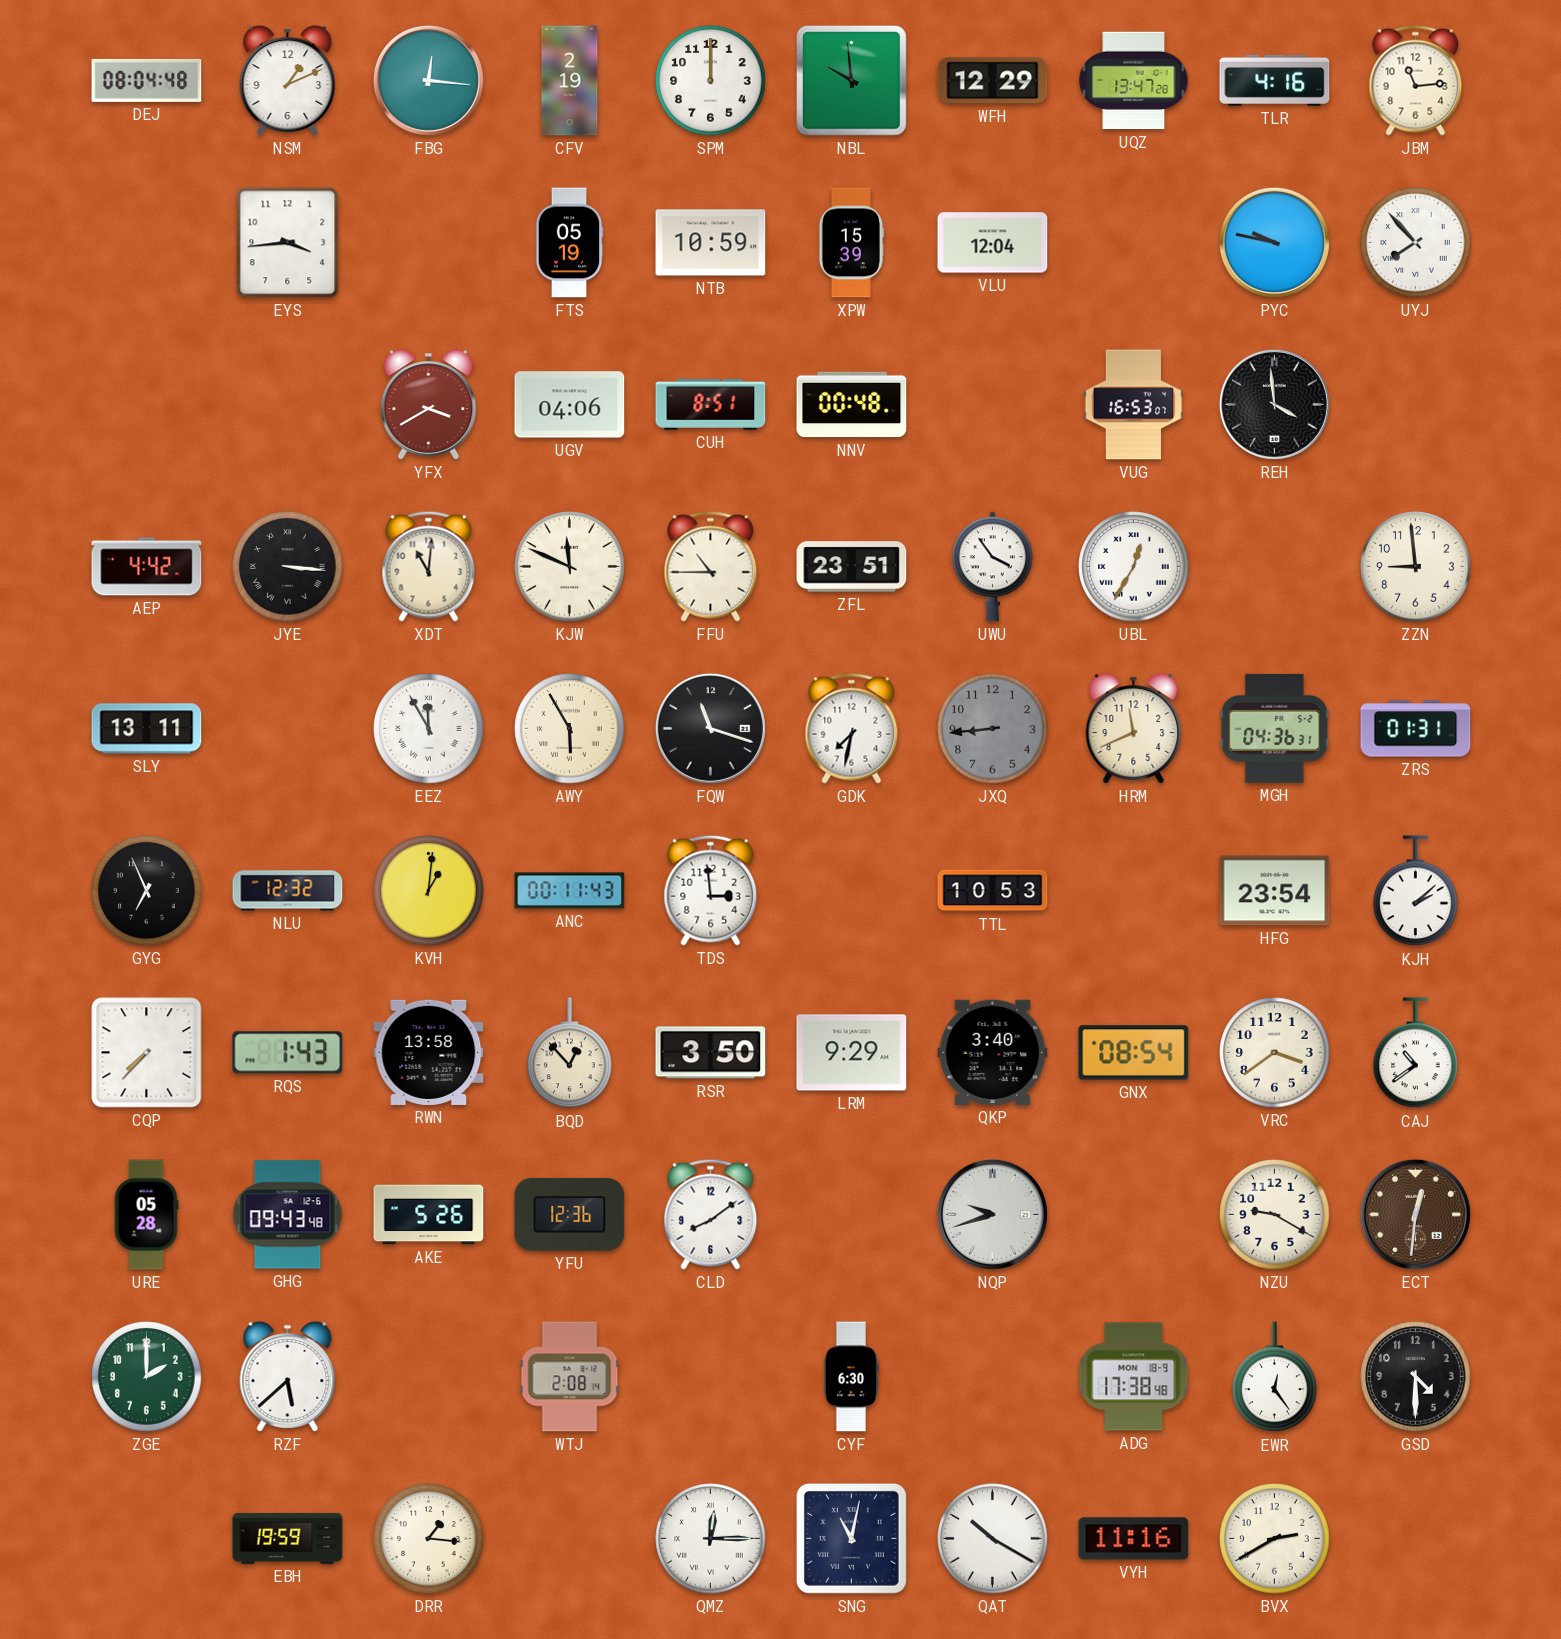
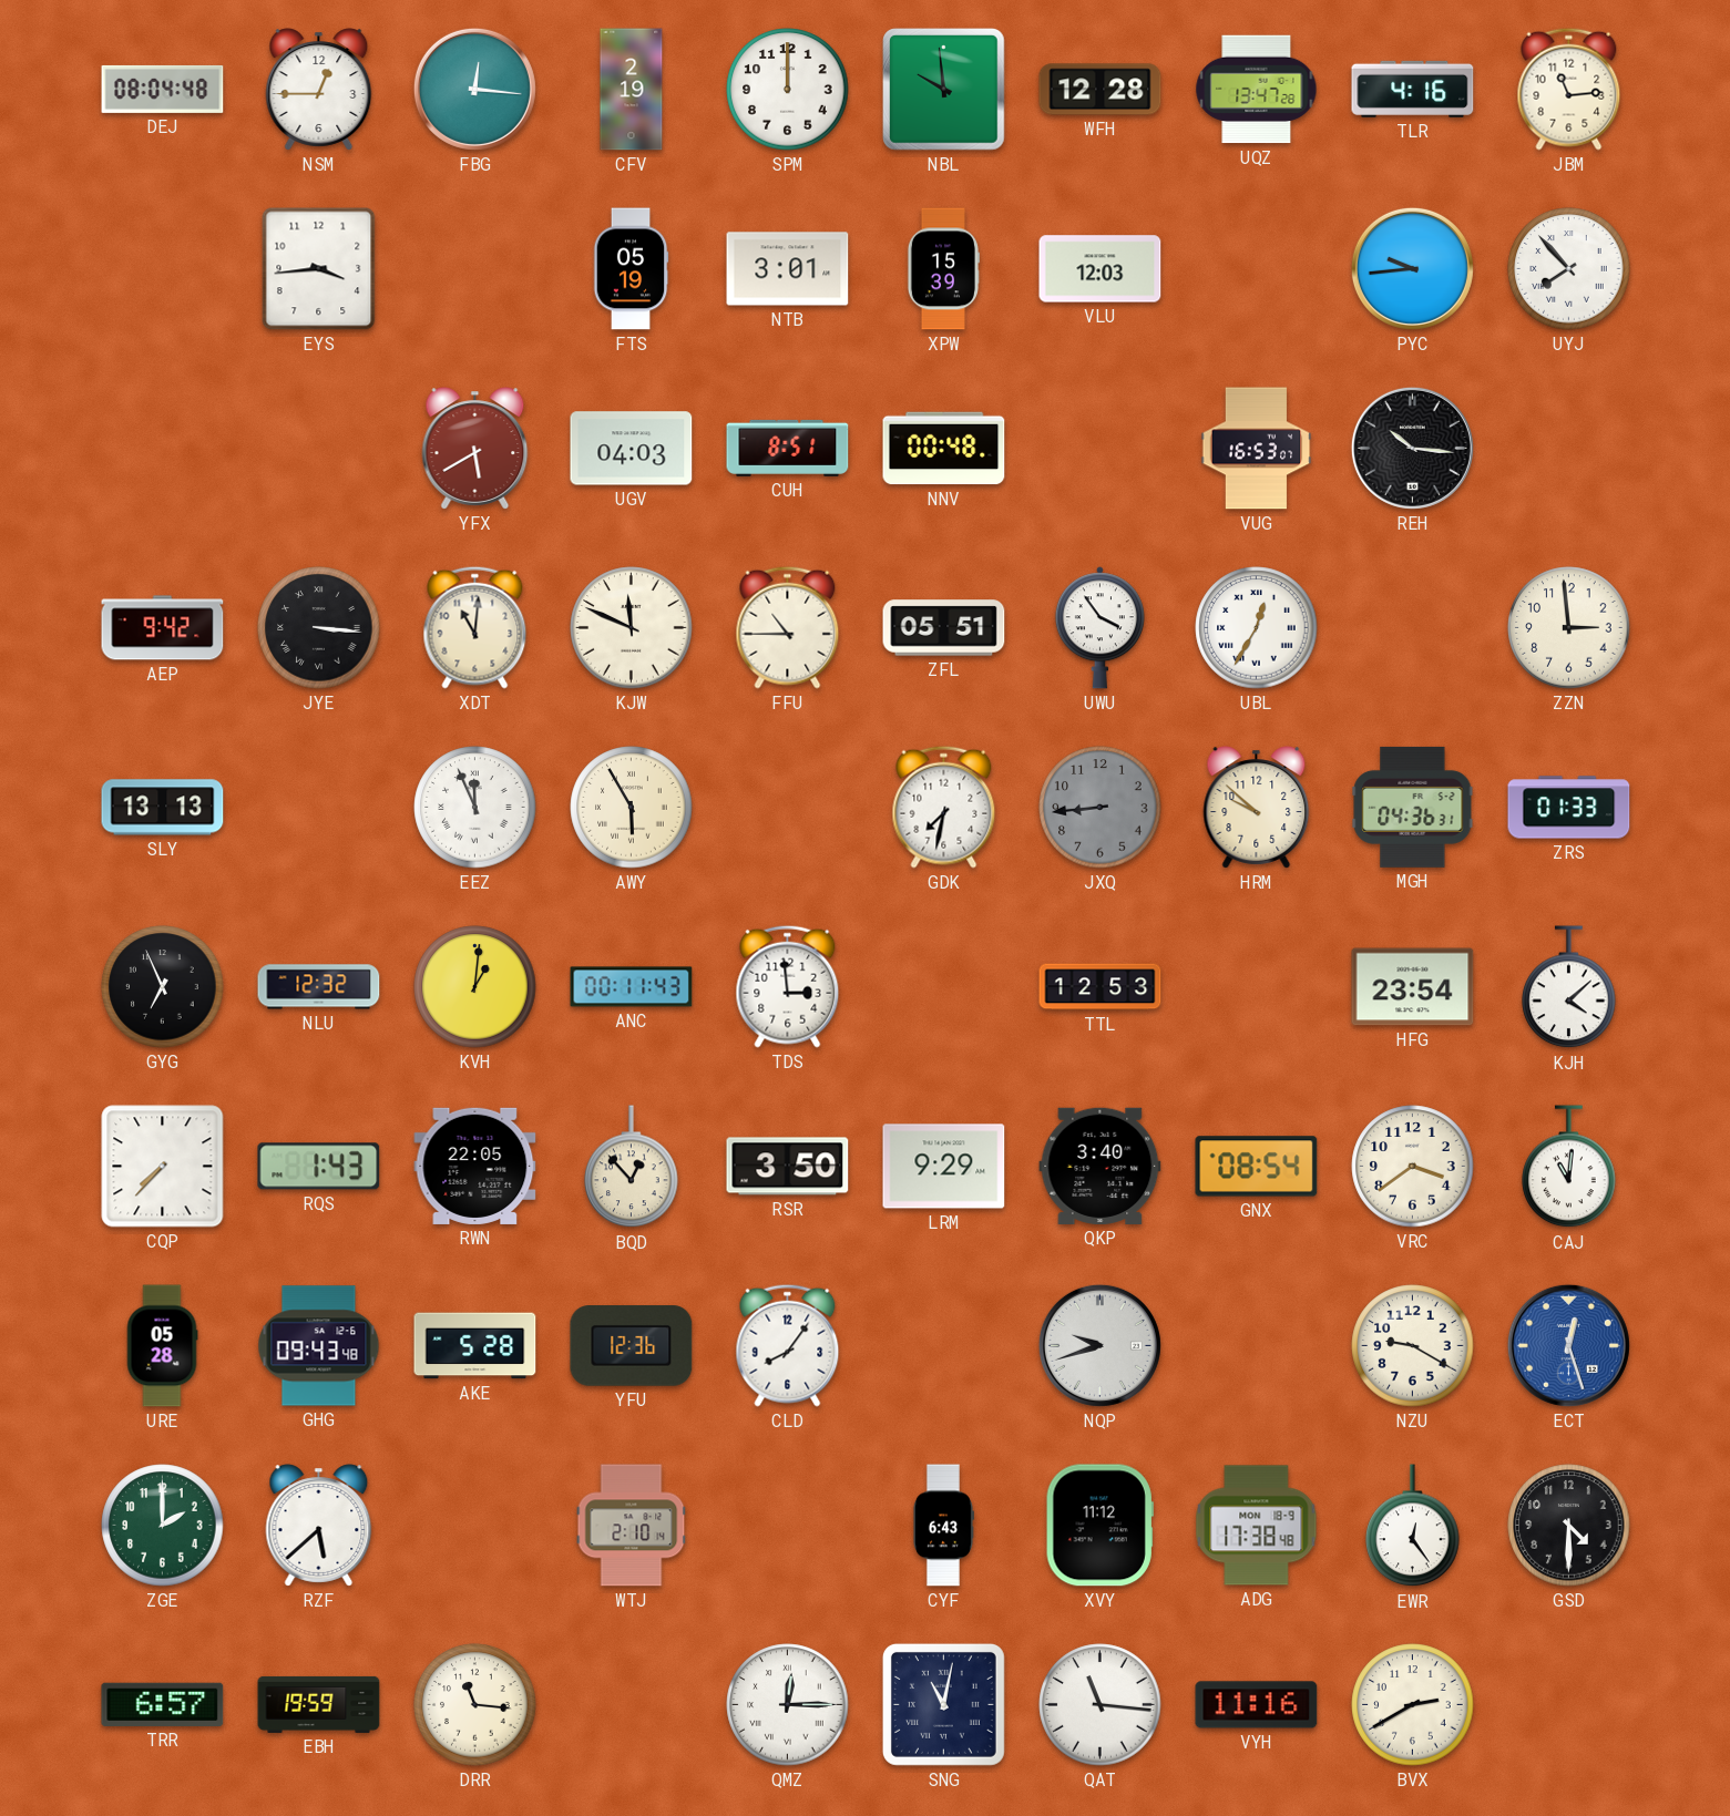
NSM: 1:11 -> 12:45
WFH: 12:29 -> 12:28
NTB: 10:59 -> 3:01
VLU: 12:04 -> 12:03
PYC: 9:47 -> 9:44
YFX: 3:40 -> 5:40
UGV: 04:06 -> 04:03
REH: 3:59 -> 10:16
AEP: 4:42 -> 9:42
ZFL: 23:51 -> 05:51
ZZN: 8:59 -> 2:59
SLY: 13:11 -> 13:13
EEZ: 11:55 -> 11:56
FQW: 11:18 -> none
HRM: 11:41 -> 9:52
ZRS: 01:31 -> 01:33
TTL: 10:53 -> 12:53
KJH: 2:08 -> 4:08
RWN: 13:58 -> 22:05
CAJ: 10:39 -> 11:01
AKE: 5:26 -> 5:28
CLD: 8:09 -> 8:06
ECT: 12:31 -> 12:27
ECT dial: brown -> blue
WTJ: 2:08 -> 2:10
CYF: 6:30 -> 6:43
XVY: none -> 11:12
TRR: none -> 6:57
DRR: 1:16 -> 11:16
QAT: 10:20 -> 11:16
